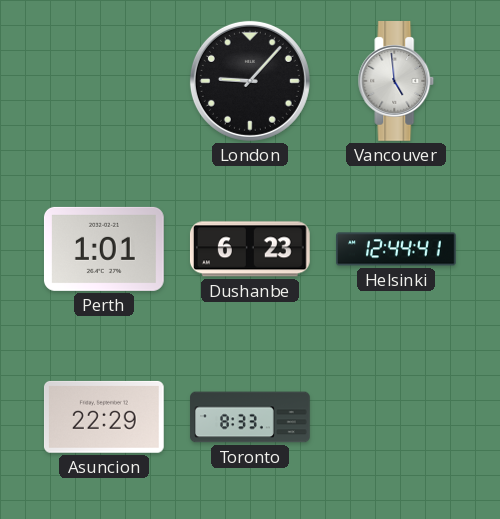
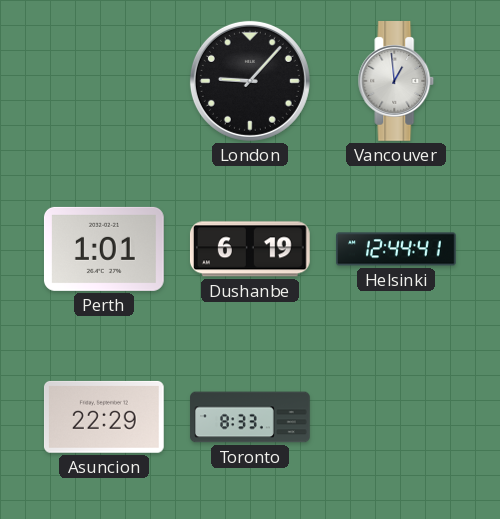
Vancouver: 4:59 -> 12:59
Dushanbe: 6:23 -> 6:19
